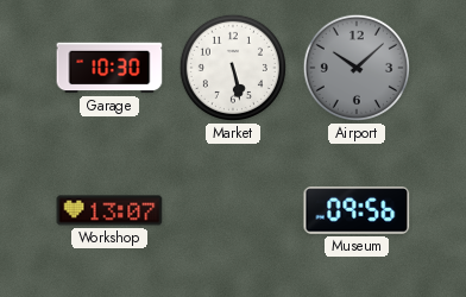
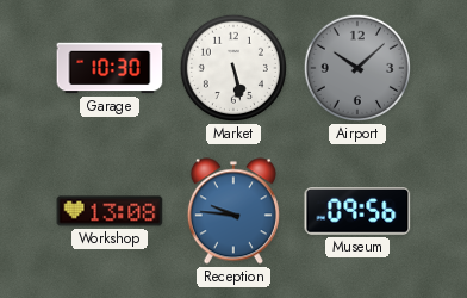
Workshop: 13:07 -> 13:08
Reception: none -> 9:46
